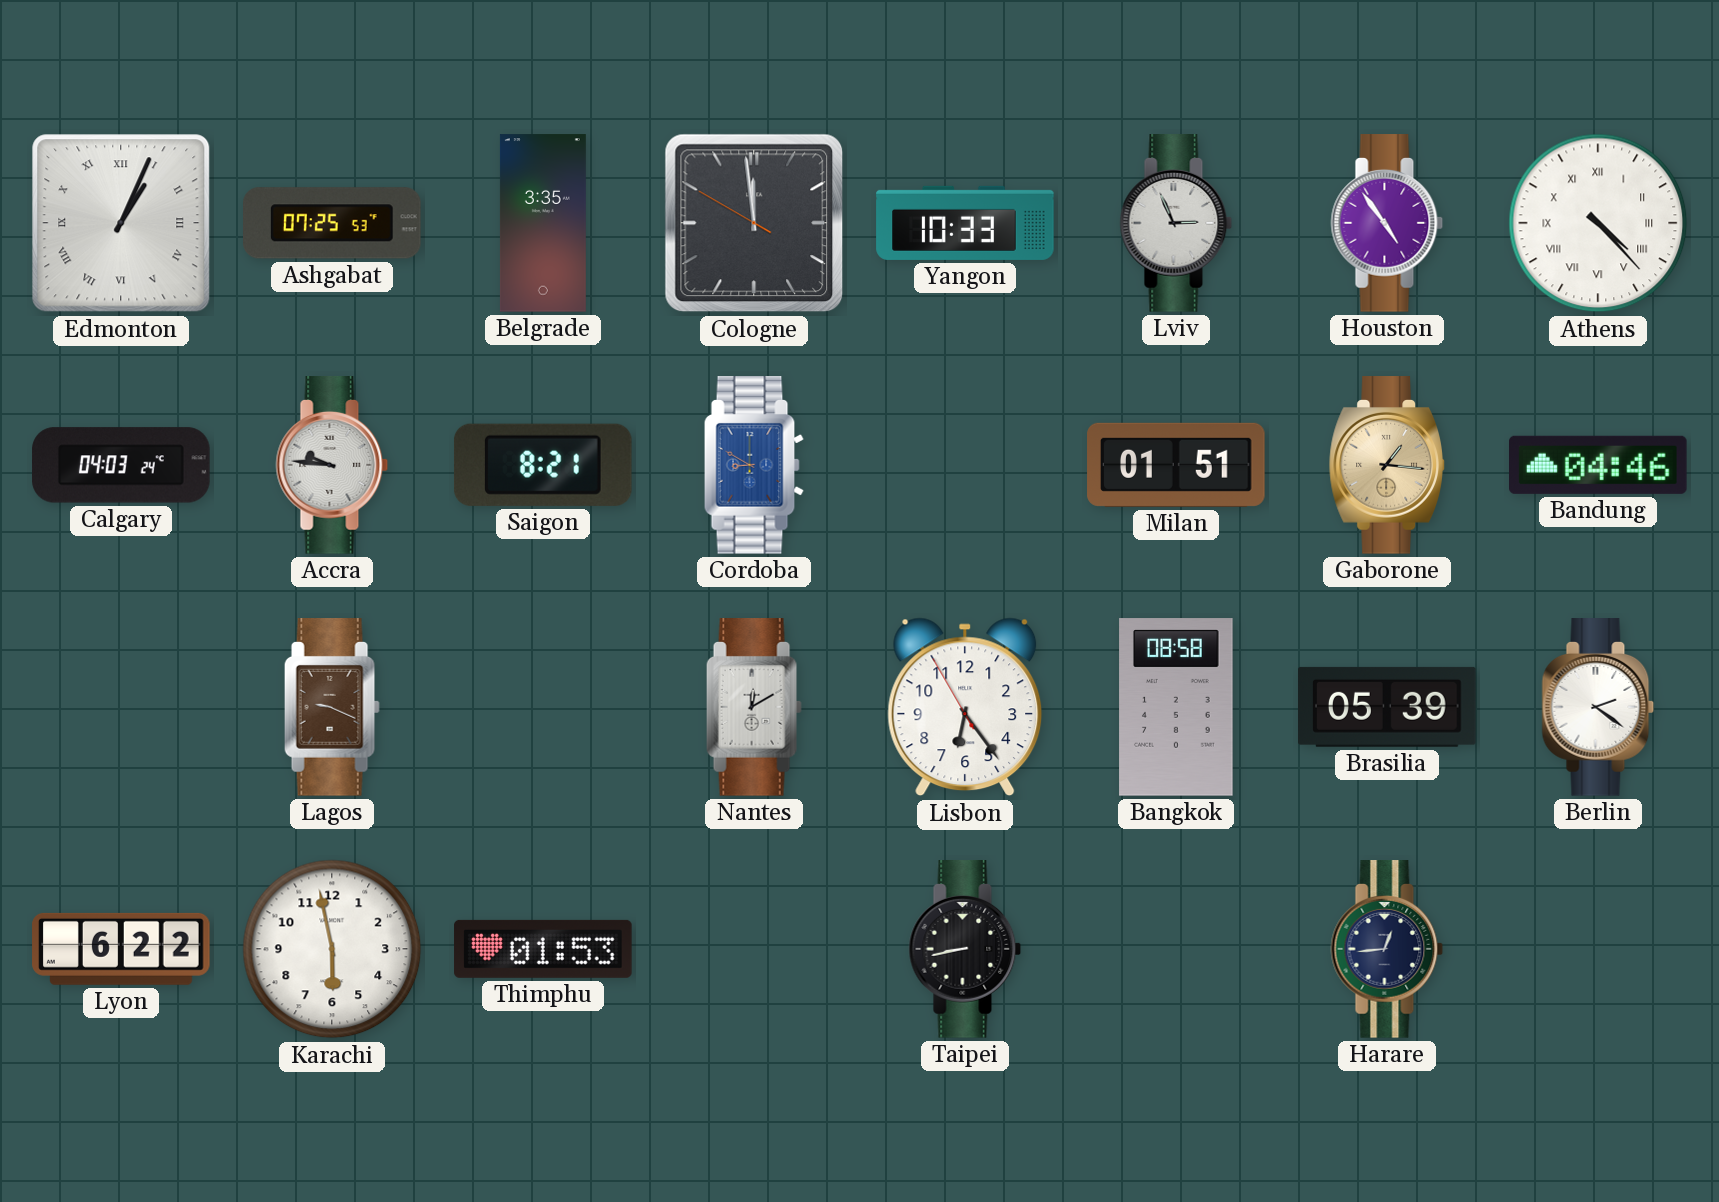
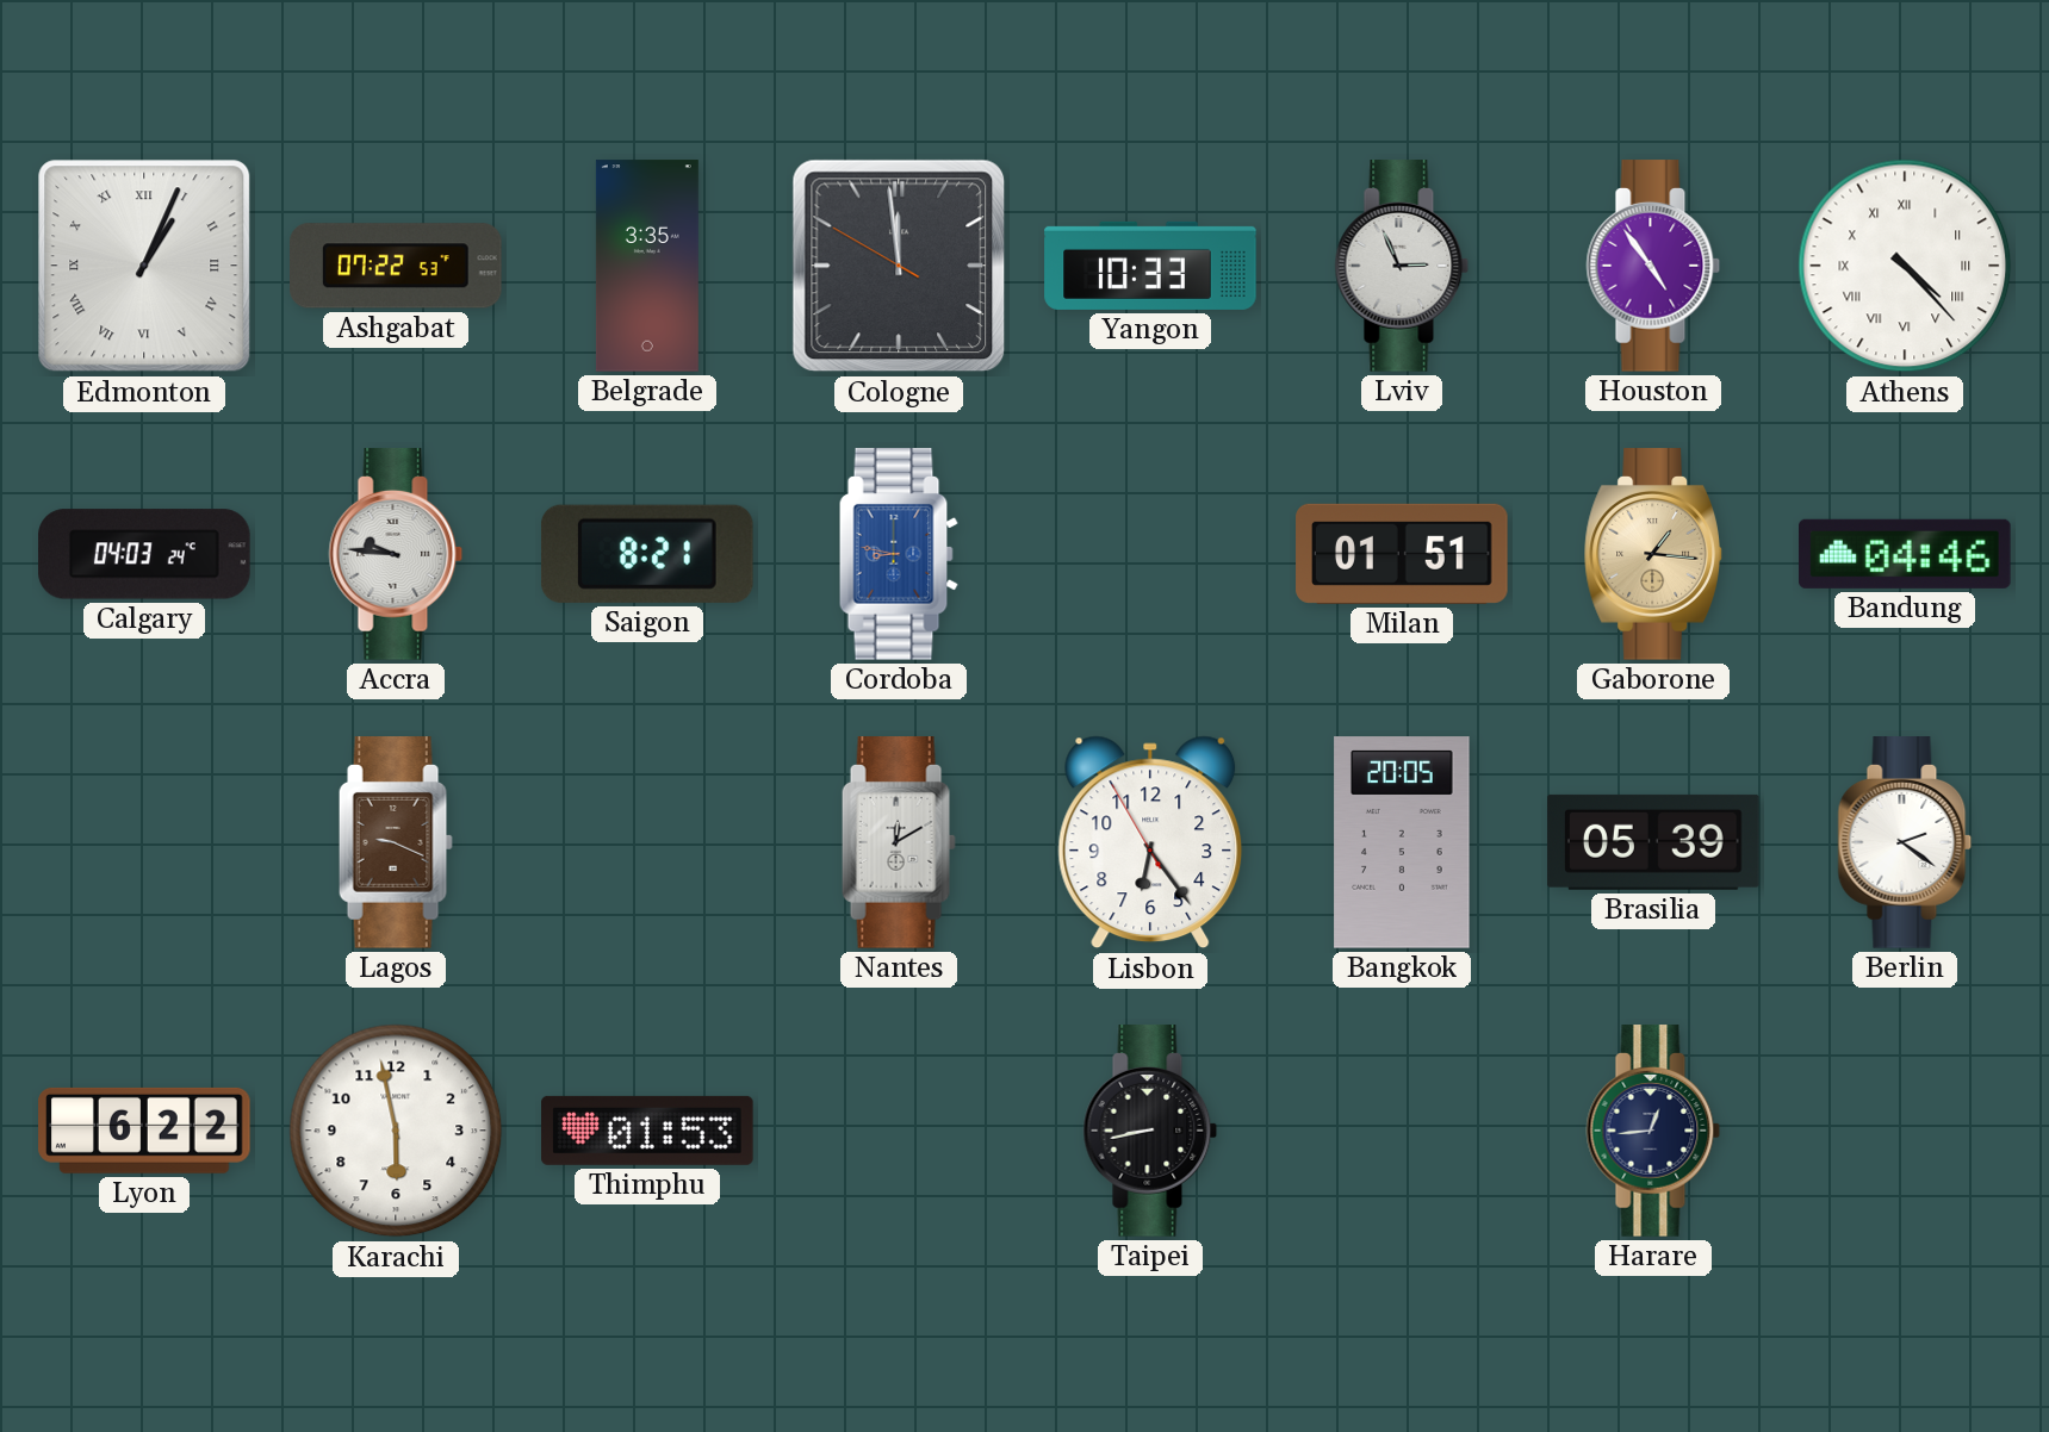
Ashgabat: 07:25 -> 07:22
Cordoba: 8:50 -> 8:47
Bangkok: 08:58 -> 20:05
